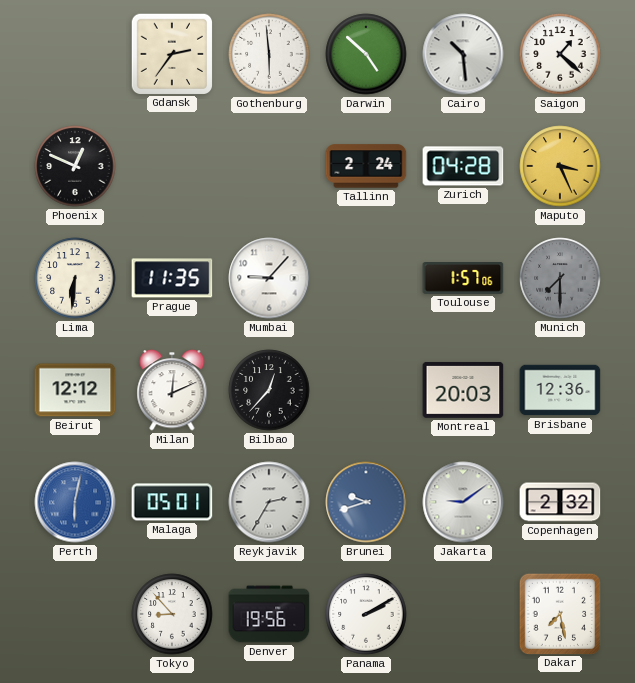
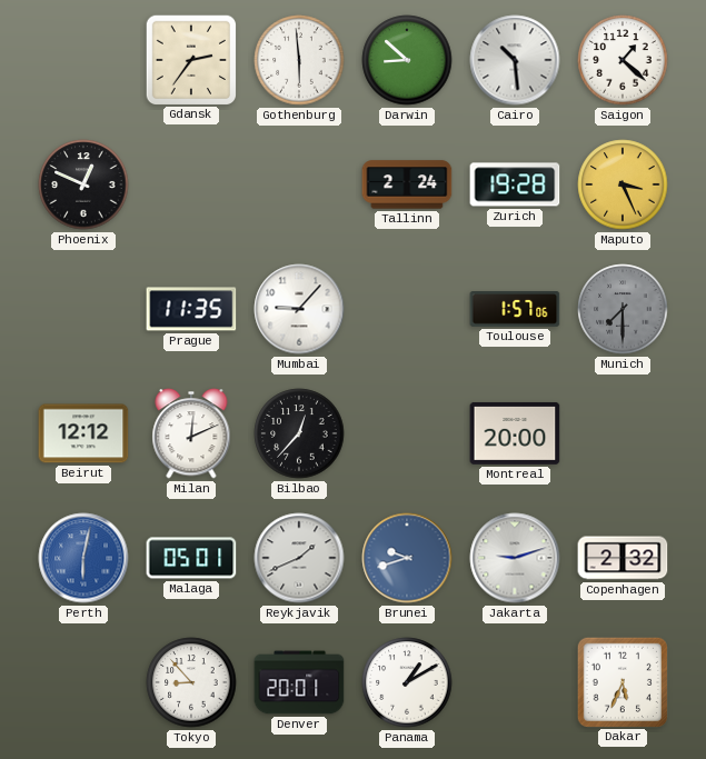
Darwin: 4:52 -> 8:52
Zurich: 04:28 -> 19:28
Lima: 6:31 -> none
Montreal: 20:03 -> 20:00
Brisbane: 12:36 -> none
Reykjavik: 2:35 -> 1:41
Jakarta: 9:09 -> 9:12
Denver: 19:56 -> 20:01
Panama: 2:10 -> 1:10
Dakar: 7:28 -> 5:34
